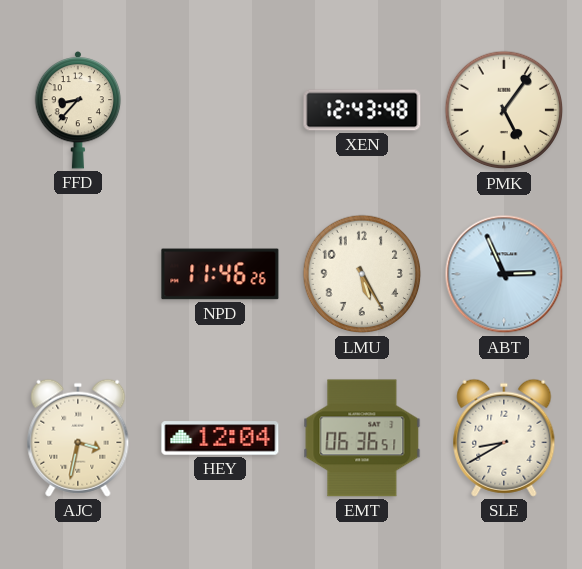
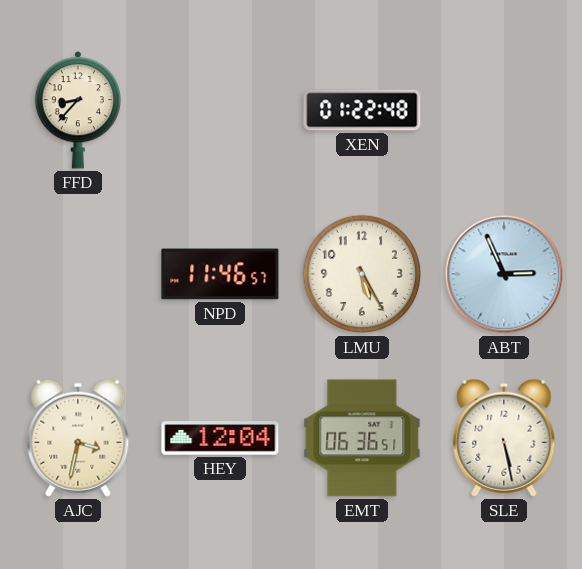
XEN: 12:43 -> 01:22
PMK: 5:06 -> none
NPD: 11:46:26 -> 11:46:57
SLE: 8:40 -> 5:28
